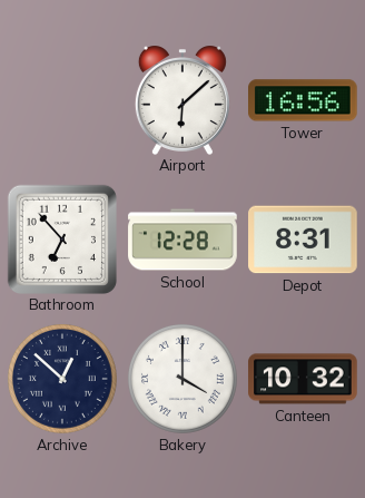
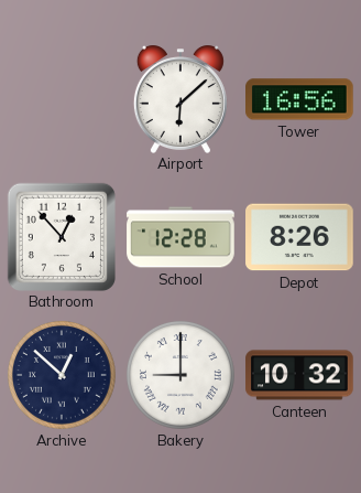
Bathroom: 6:53 -> 12:53
Depot: 8:31 -> 8:26
Bakery: 4:00 -> 9:00
